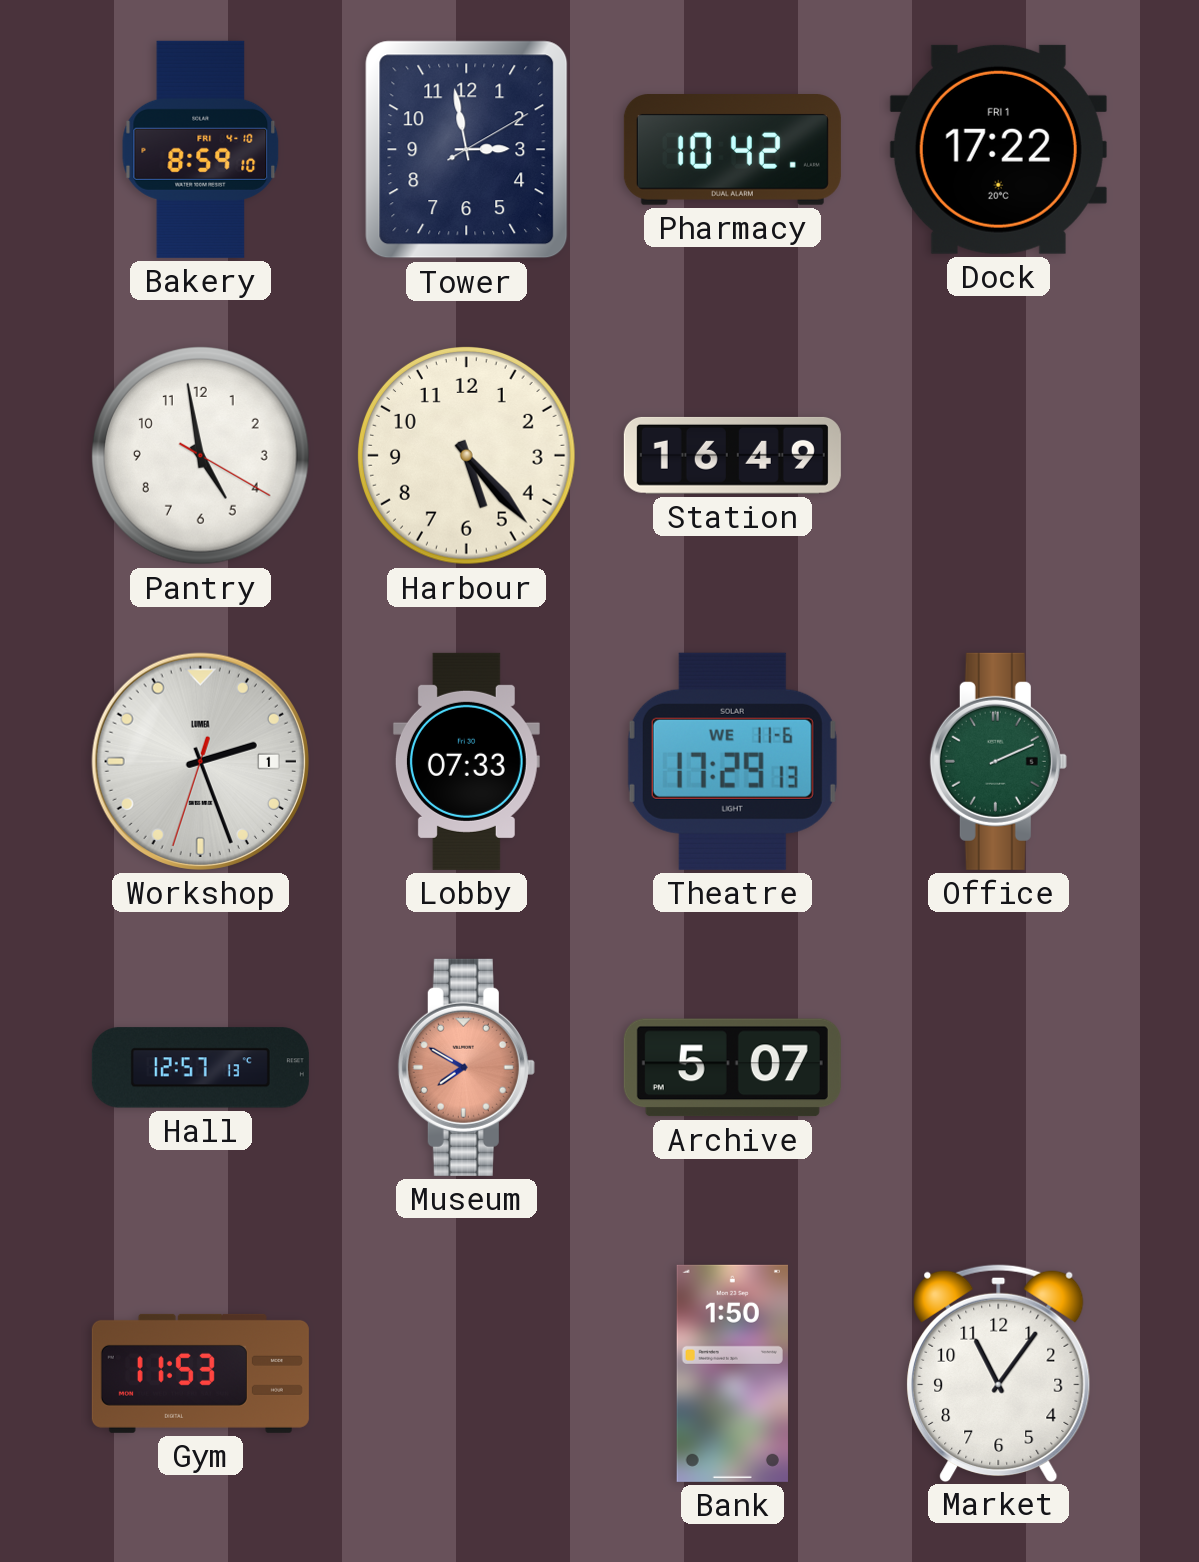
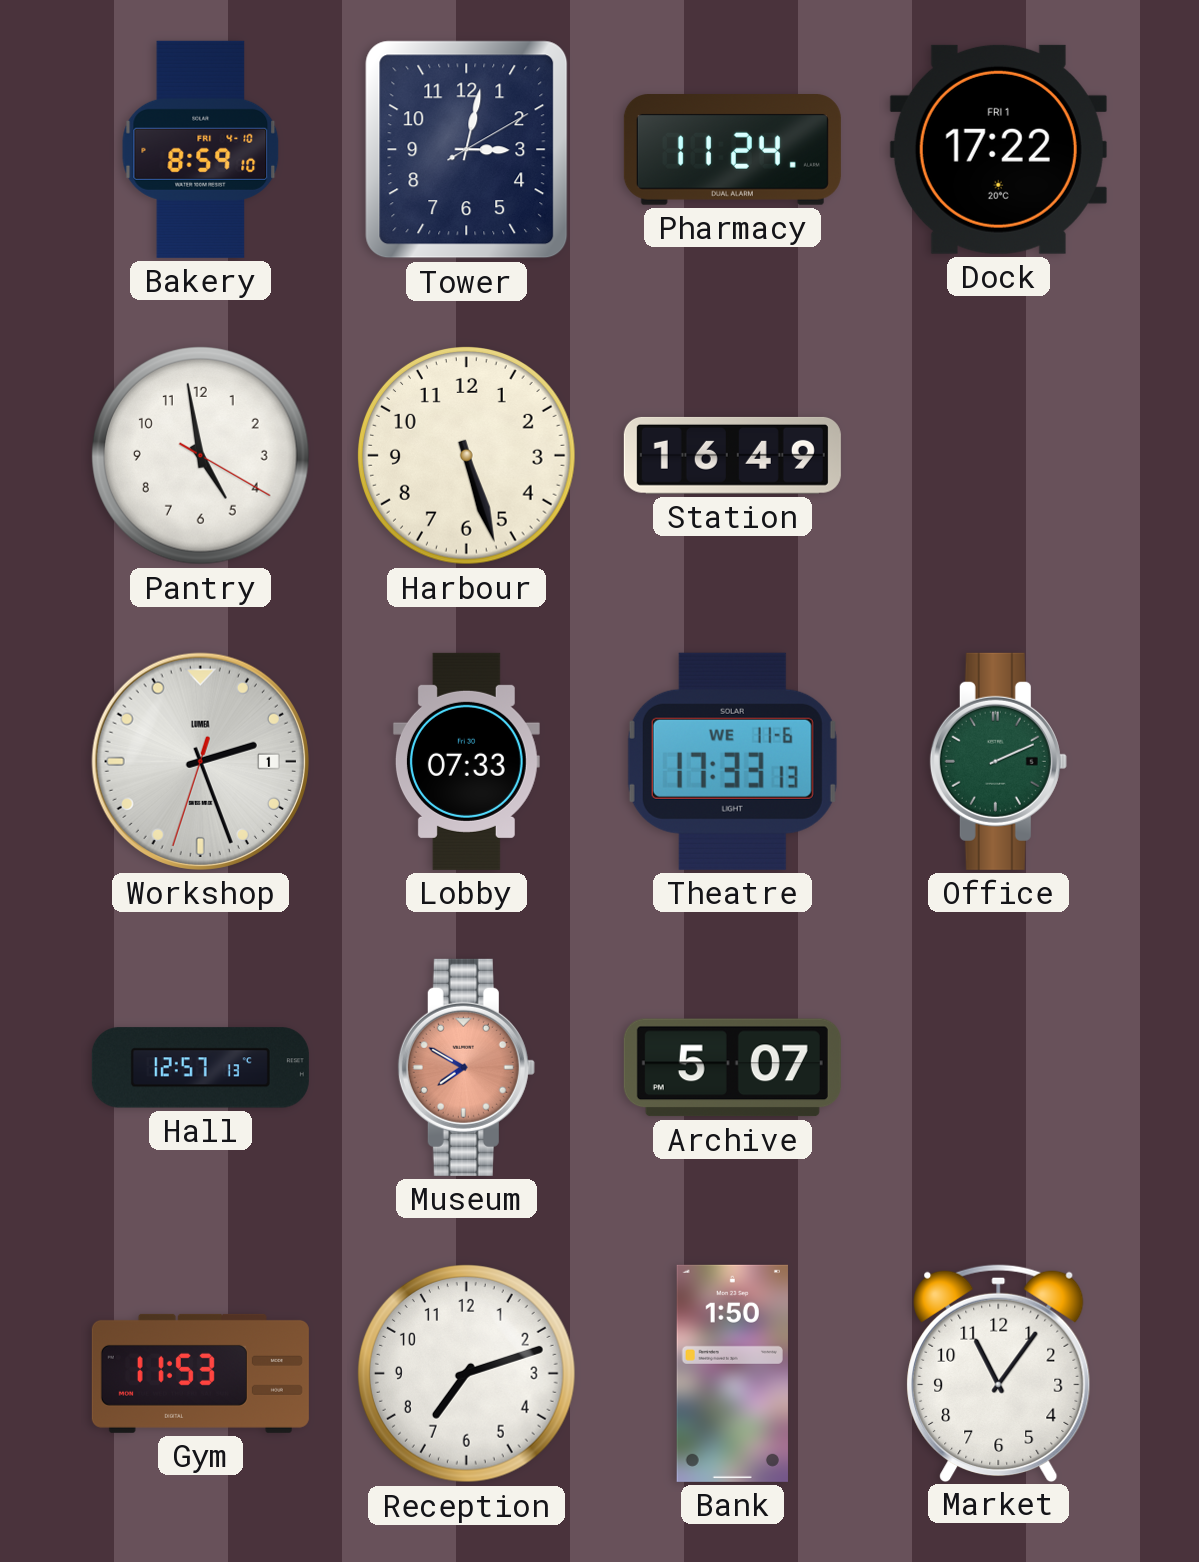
Tower: 2:58 -> 3:02
Pharmacy: 10:42 -> 11:24
Harbour: 5:23 -> 5:27
Theatre: 17:29 -> 17:33
Reception: none -> 7:12
